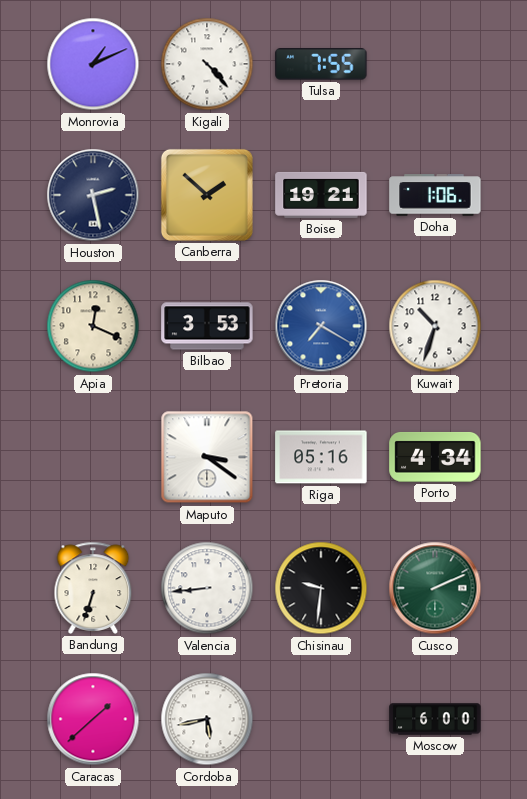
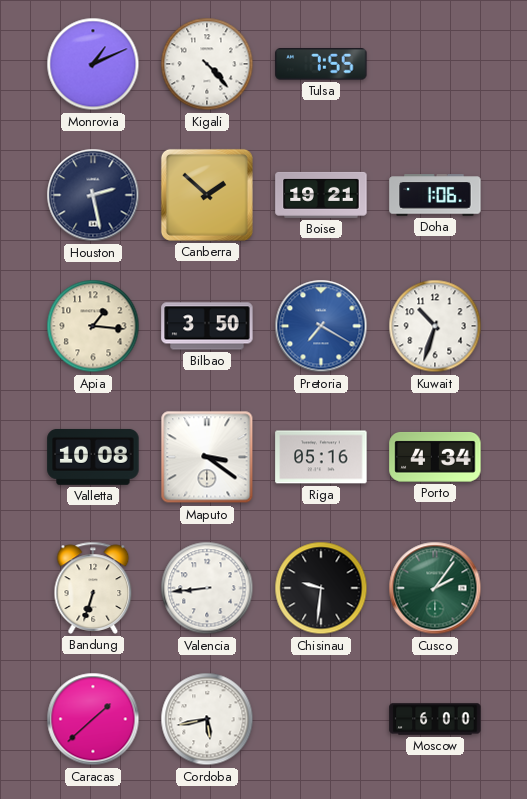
Apia: 12:19 -> 1:16
Bilbao: 3:53 -> 3:50
Valletta: none -> 10:08
Cusco: 2:11 -> 2:06
